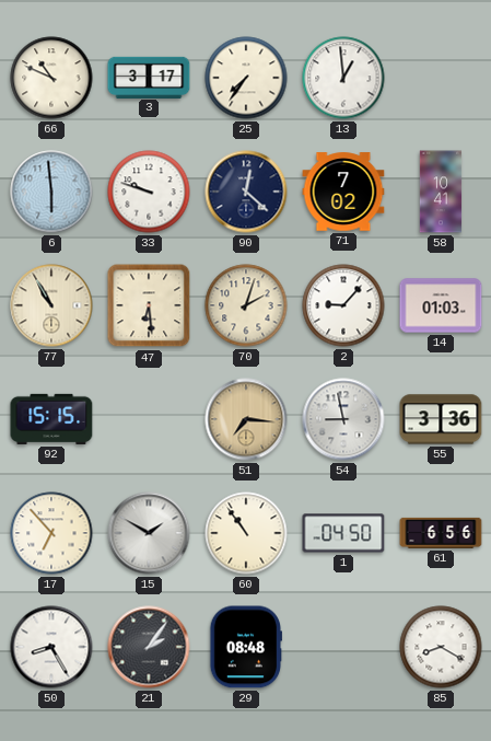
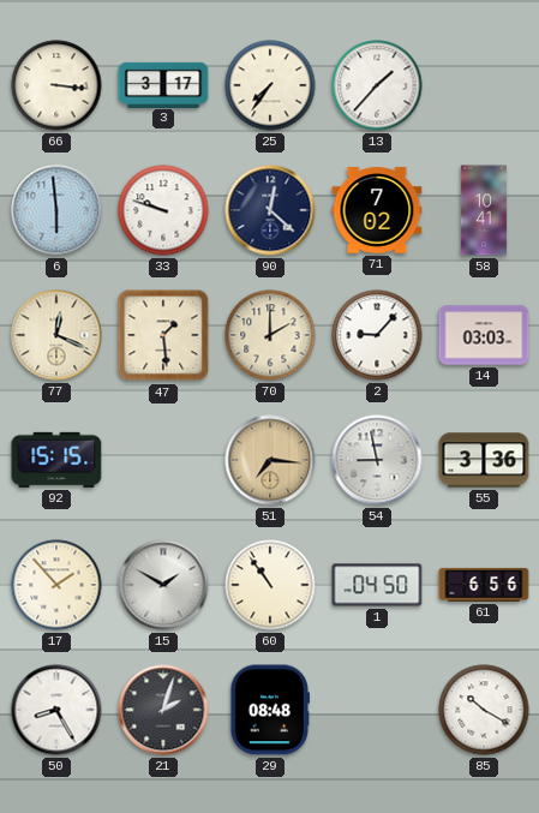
66: 10:49 -> 3:16
13: 12:59 -> 1:37
77: 10:55 -> 12:19
47: 6:29 -> 1:29
70: 2:03 -> 2:00
14: 01:03 -> 03:03
17: 6:53 -> 1:53
21: 2:06 -> 2:03
85: 8:20 -> 10:20
